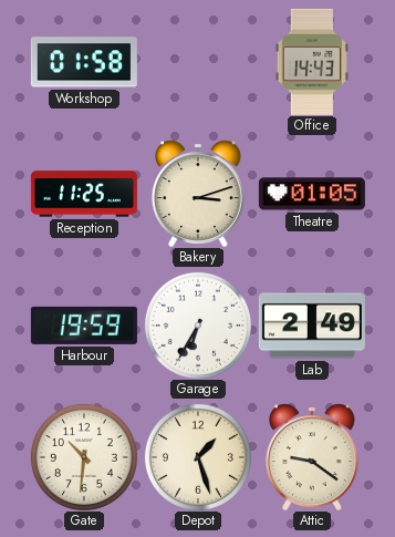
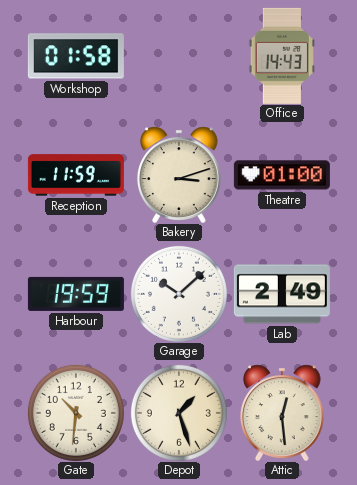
Reception: 11:25 -> 11:59
Theatre: 01:05 -> 01:00
Garage: 6:35 -> 10:08
Attic: 9:21 -> 12:29
